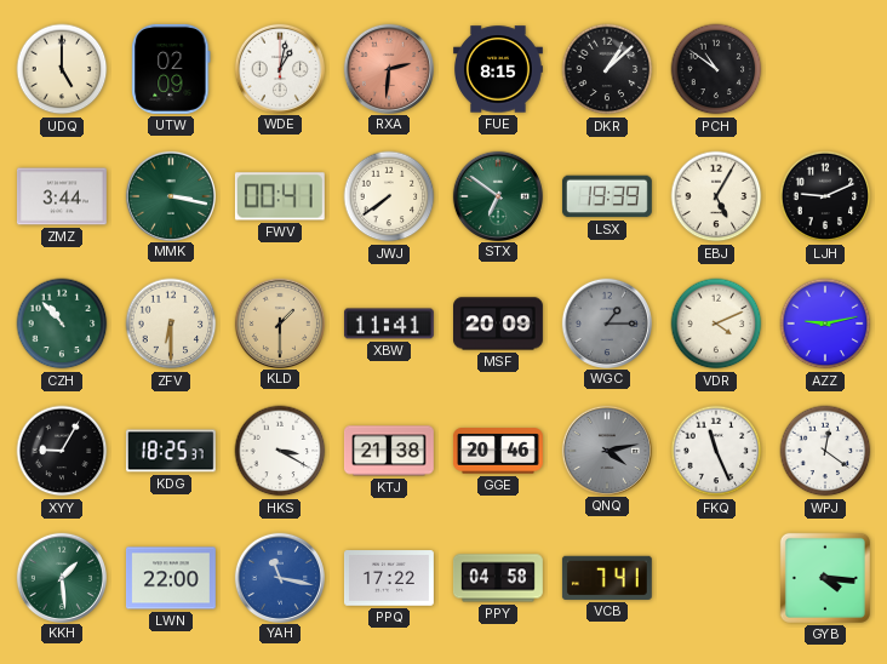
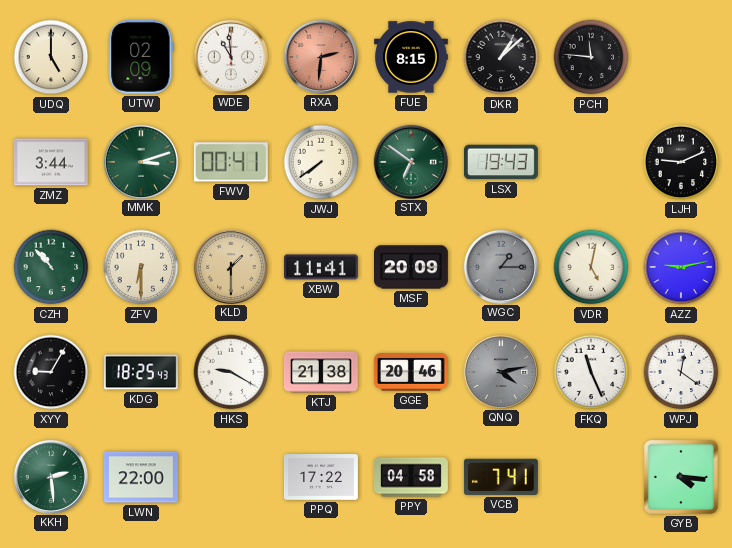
WDE: 1:02 -> 10:59
PCH: 10:51 -> 11:46
MMK: 3:17 -> 3:12
LSX: 19:39 -> 19:43
EBJ: 5:05 -> none
VDR: 4:11 -> 5:02
KDG: 18:25:37 -> 18:25:43
HKS: 3:20 -> 9:20
KKH: 1:29 -> 2:29
YAH: 11:17 -> none
